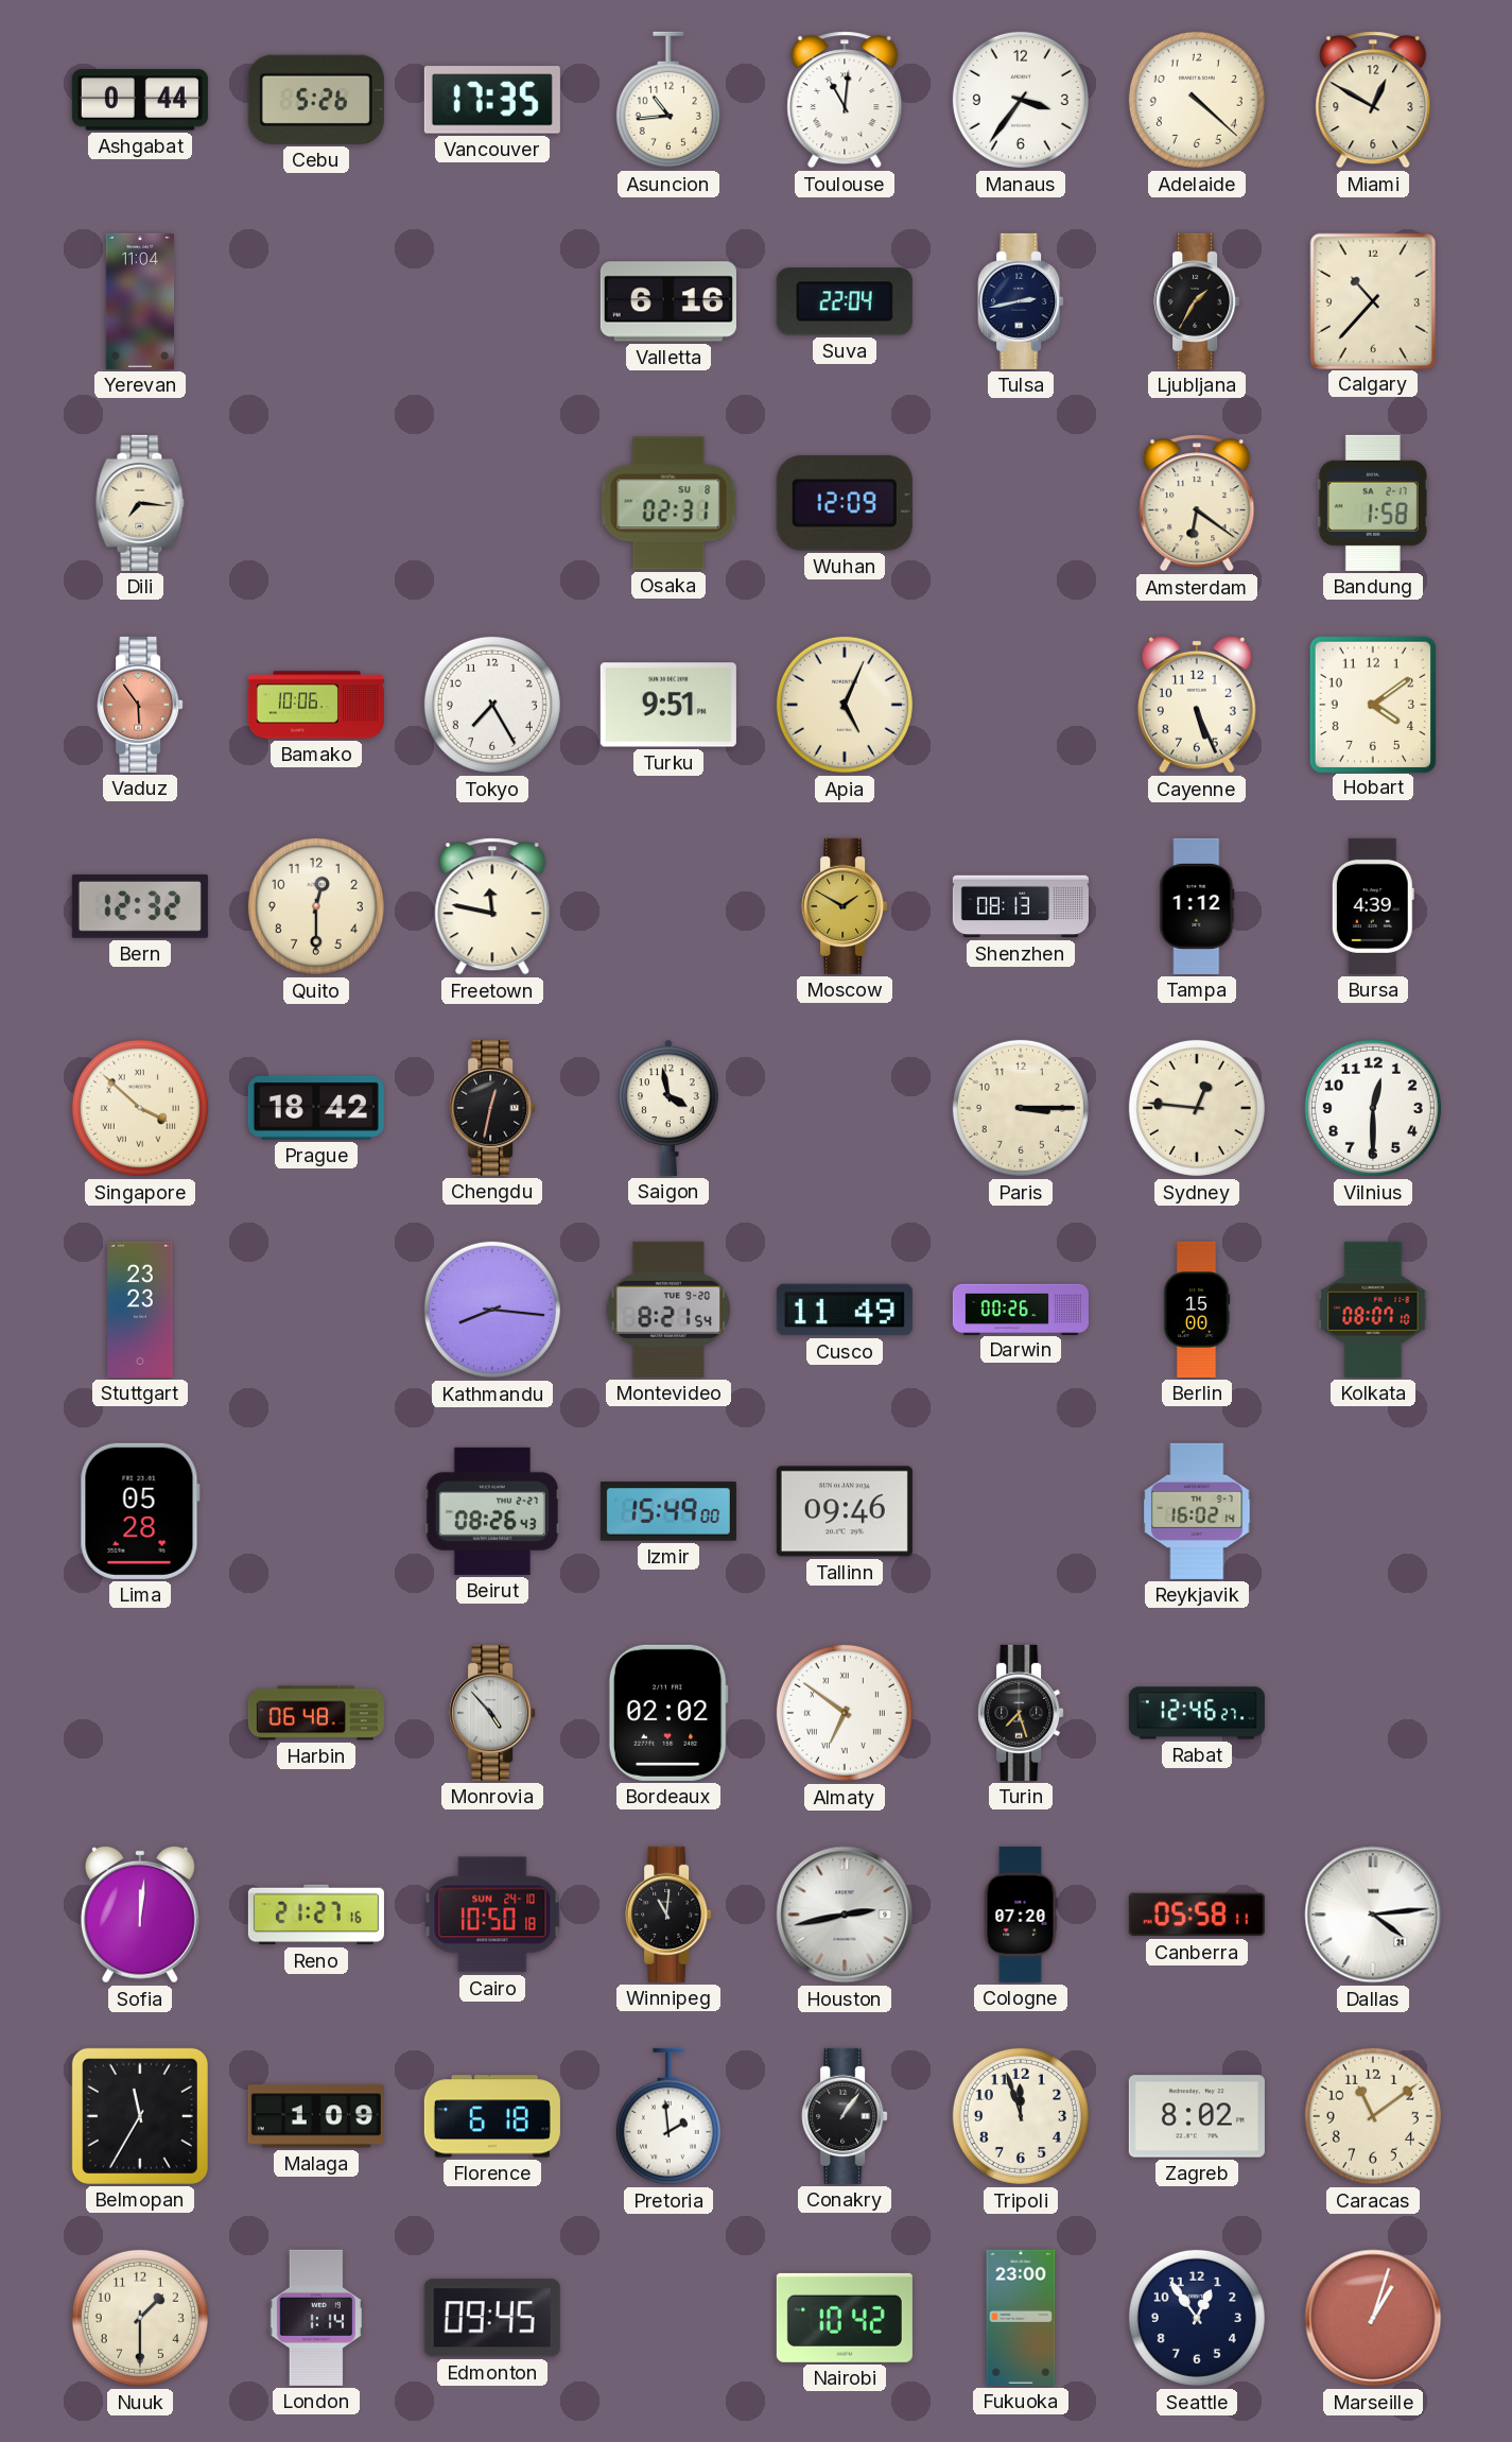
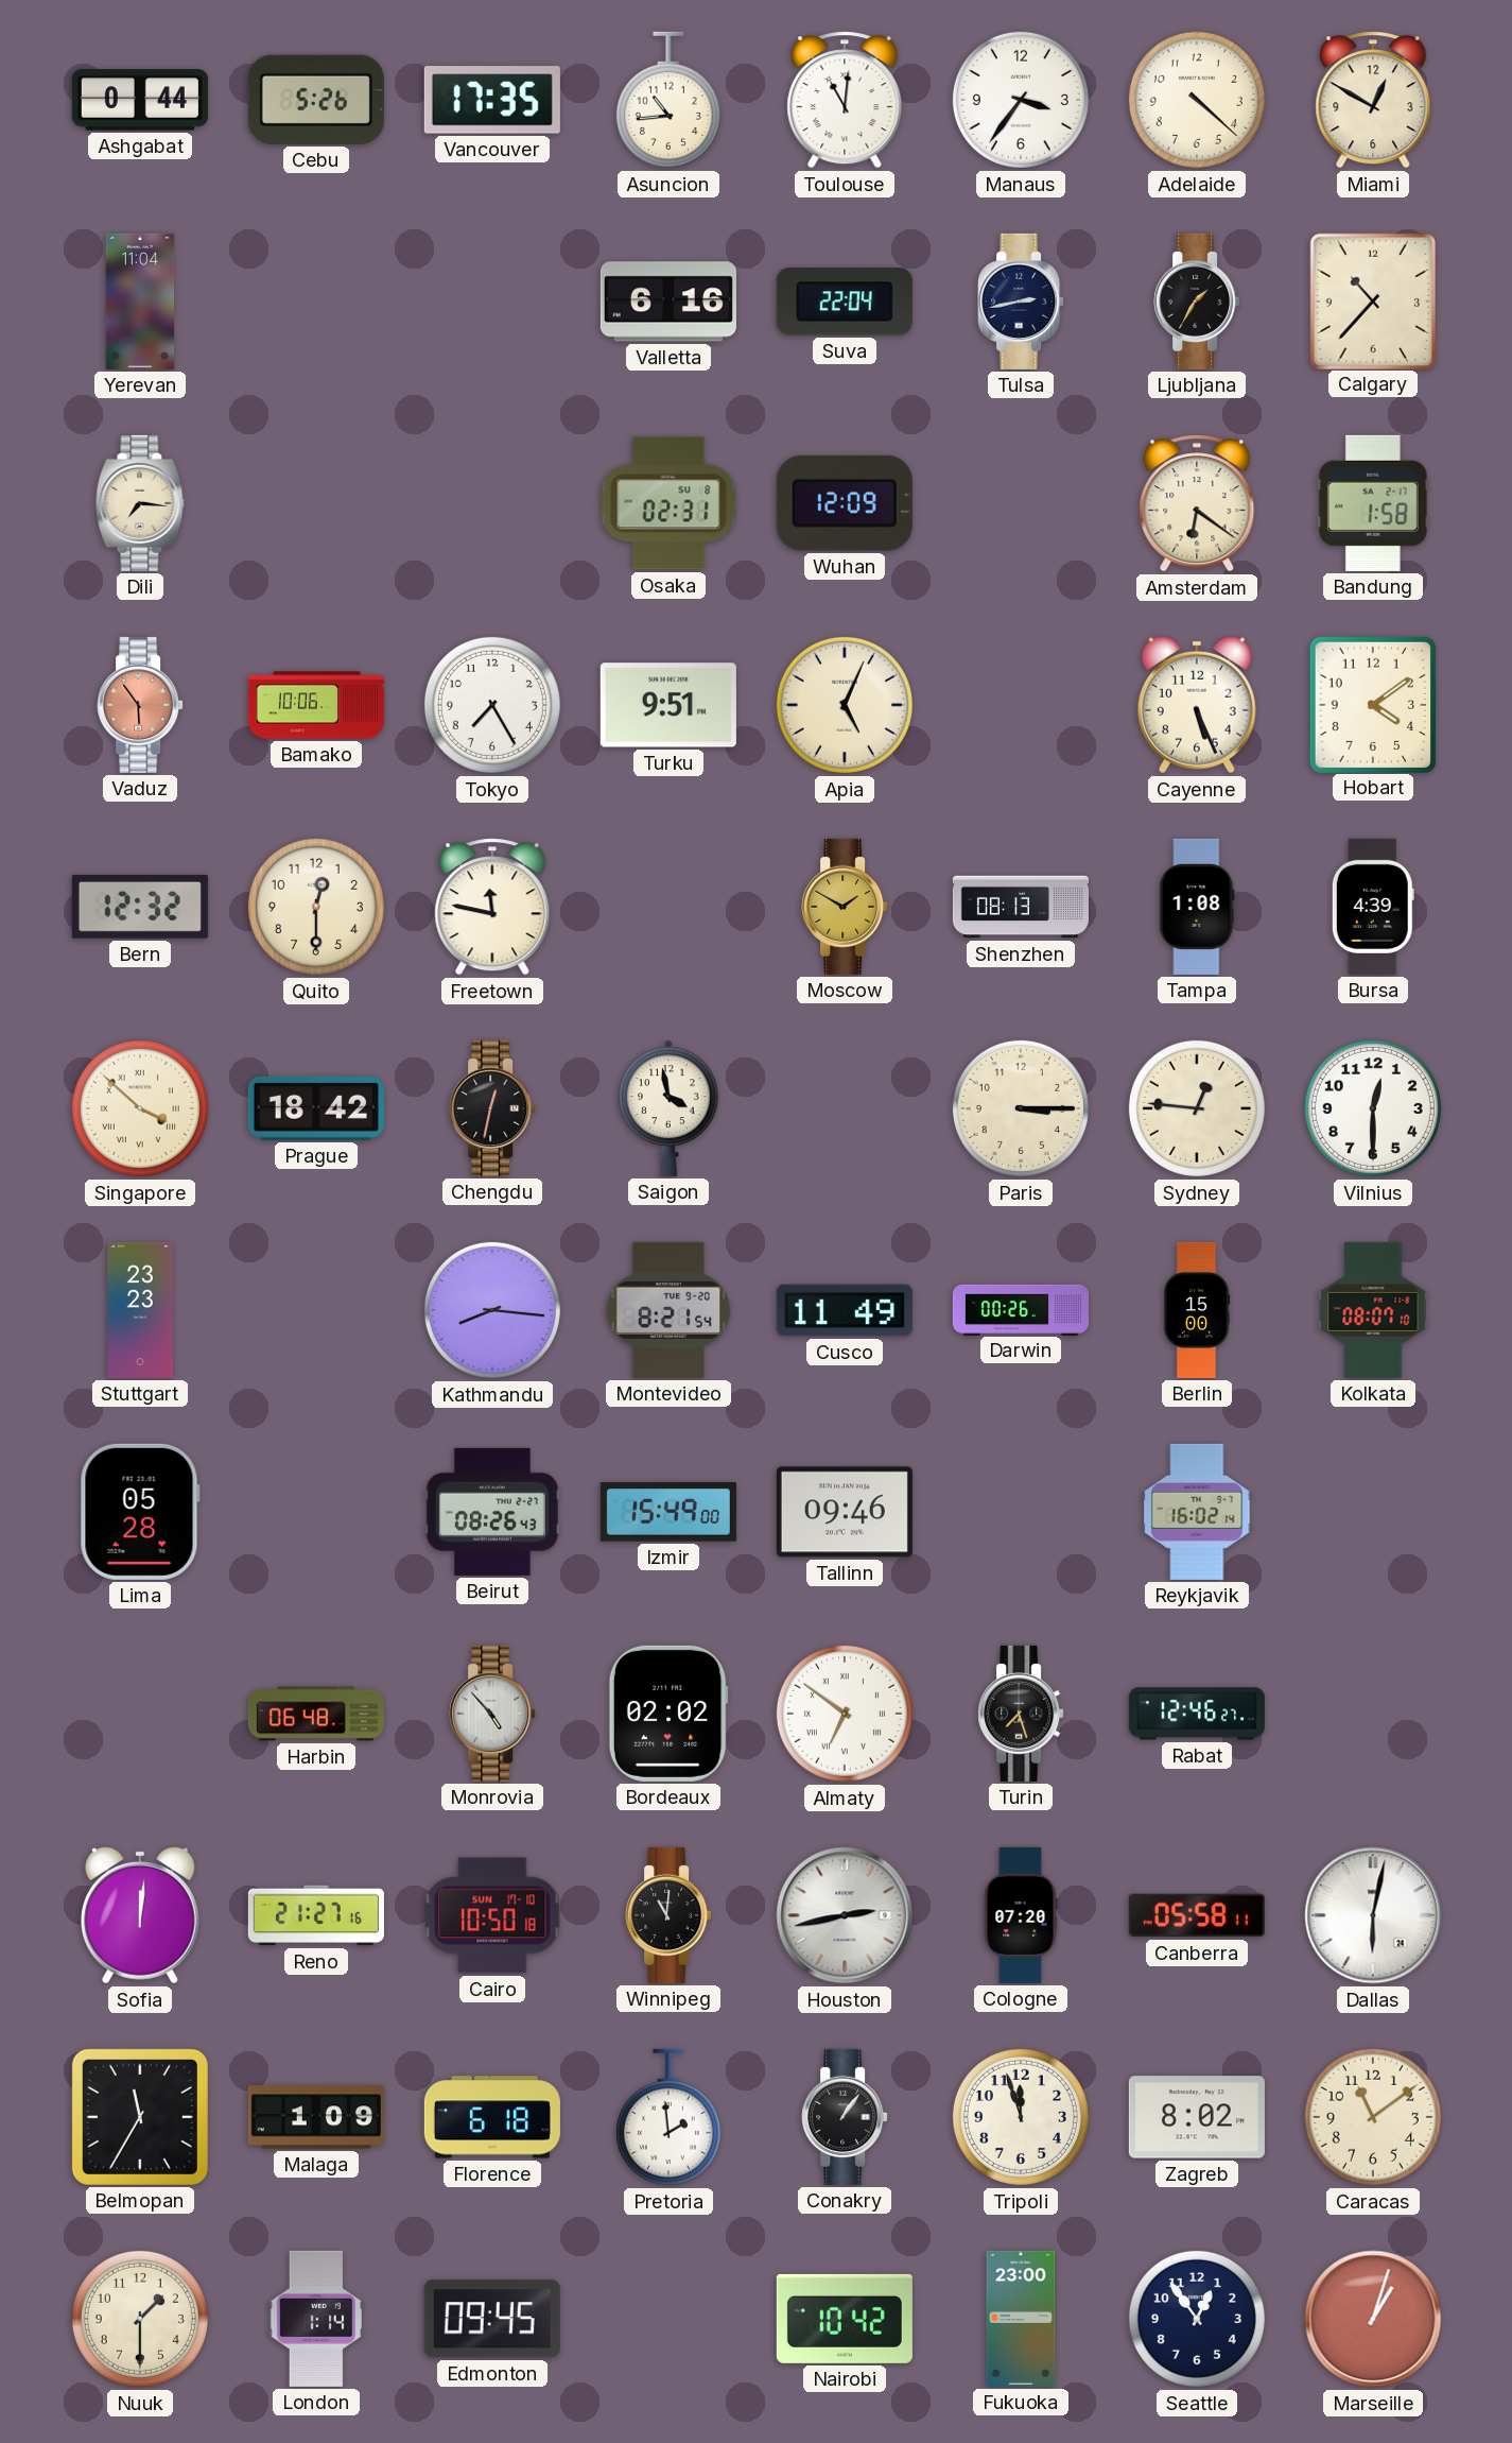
Tampa: 1:12 -> 1:08
Cairo date: SUN 24-10 -> SUN 17-10
Dallas: 4:14 -> 6:02
